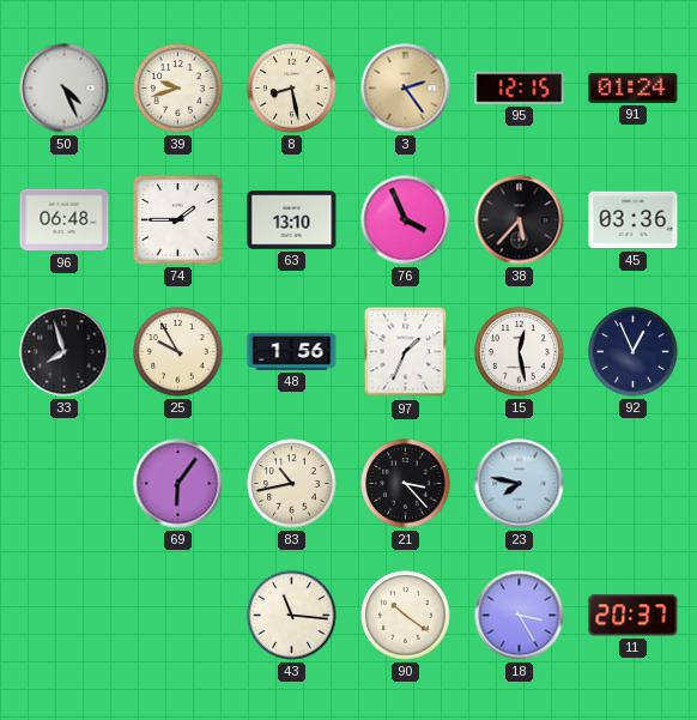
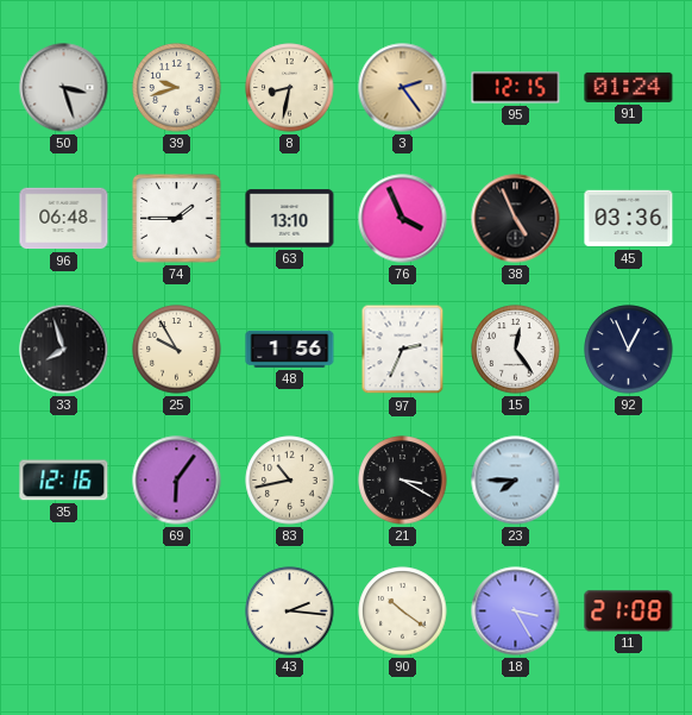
50: 4:26 -> 3:27
8: 8:28 -> 8:32
38: 5:37 -> 4:56
97: 1:34 -> 2:34
15: 12:28 -> 12:24
35: none -> 12:16
21: 3:23 -> 3:20
23: 7:47 -> 7:45
43: 11:16 -> 2:16
11: 20:37 -> 21:08
